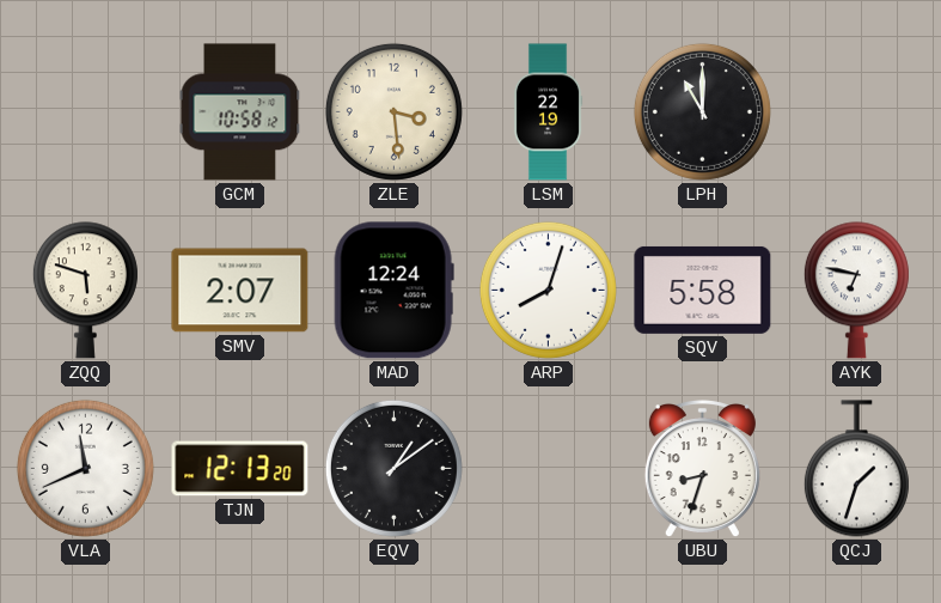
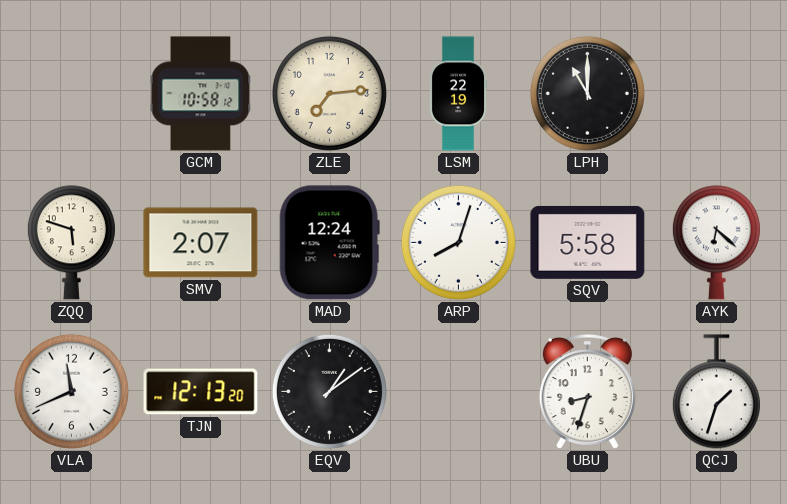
ZLE: 3:29 -> 7:14
AYK: 6:47 -> 6:22
